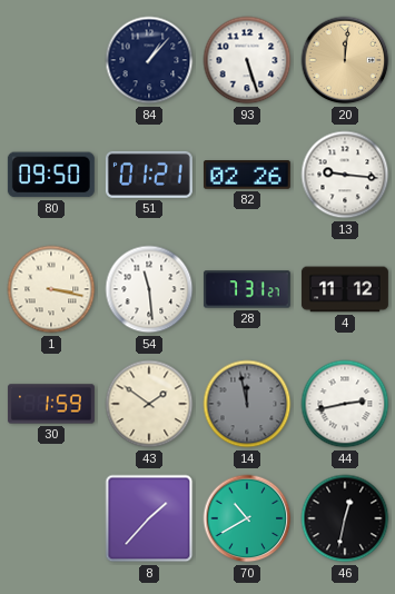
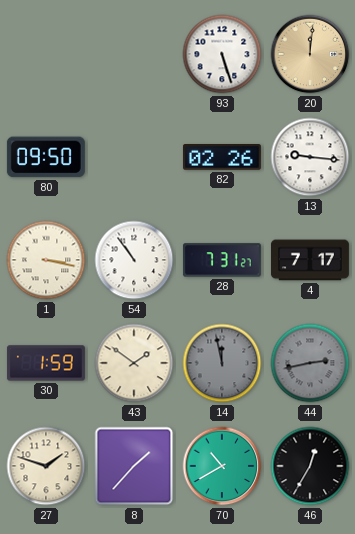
84: 1:07 -> none
51: 01:21 -> none
54: 11:29 -> 10:54
4: 11:12 -> 7:17
44 dial: white -> grey
27: none -> 1:48
46: 12:32 -> 12:35
